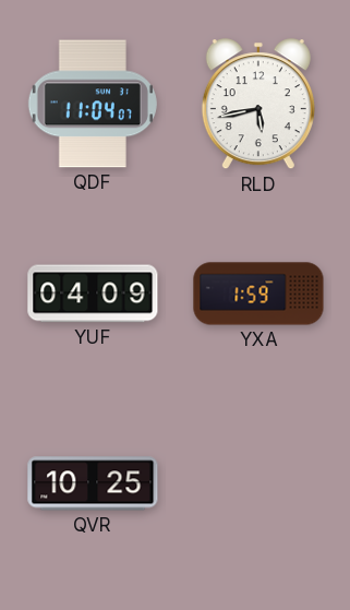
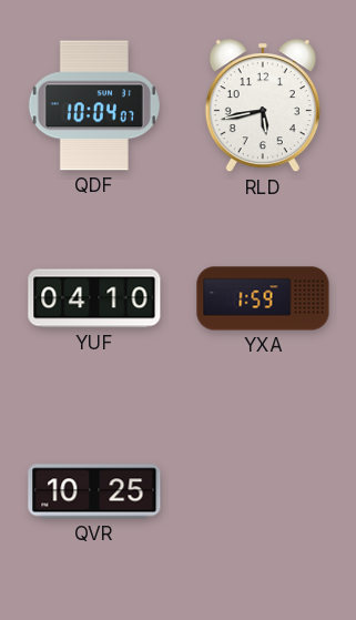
QDF: 11:04 -> 10:04
YUF: 04:09 -> 04:10
